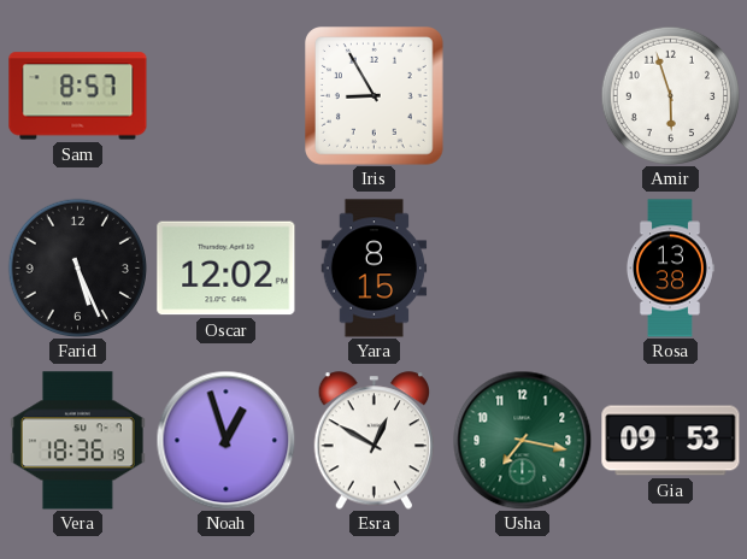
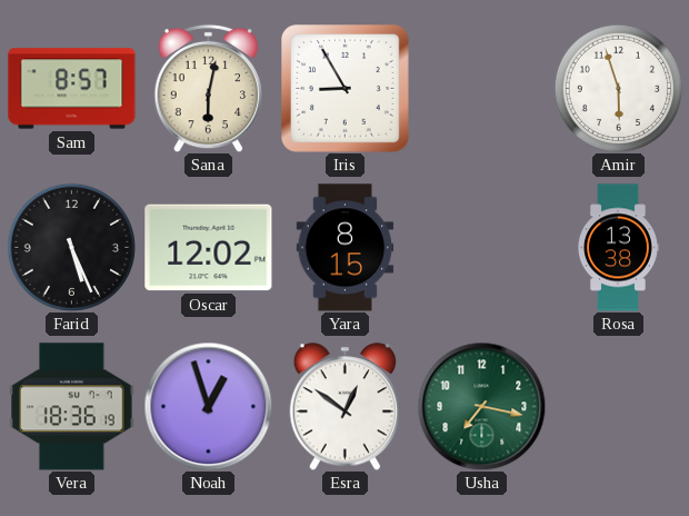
Sana: none -> 6:02
Esra: 12:50 -> 12:51
Gia: 09:53 -> none
